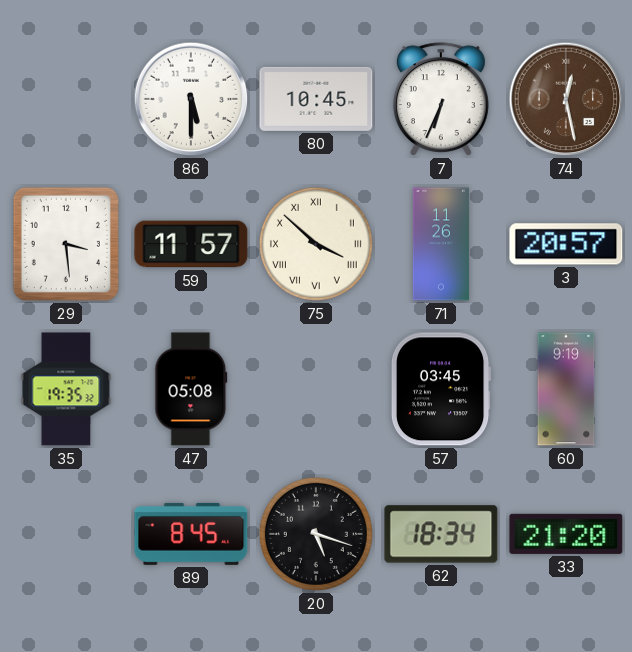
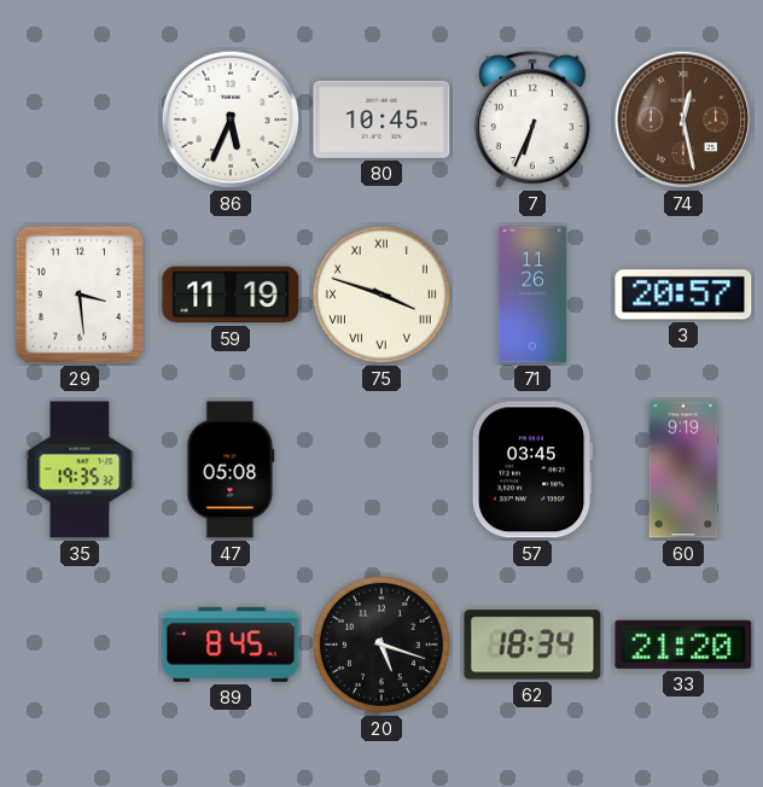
86: 5:30 -> 5:34
59: 11:57 -> 11:19
75: 3:52 -> 3:48
